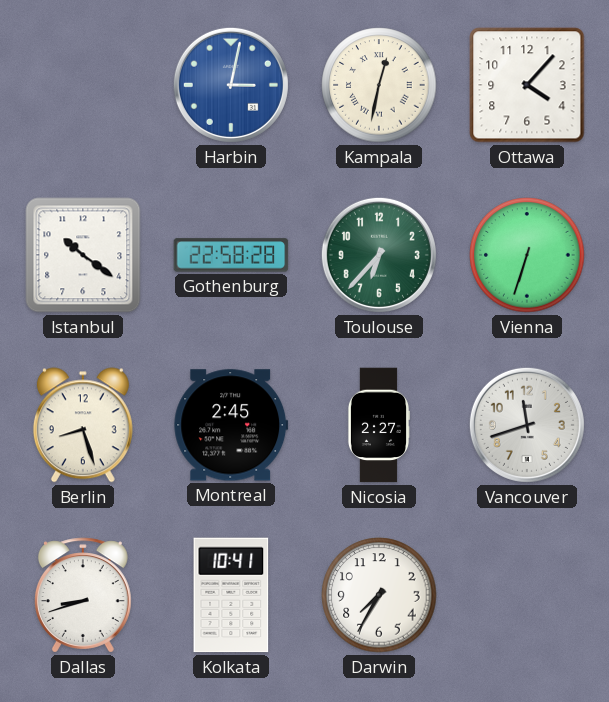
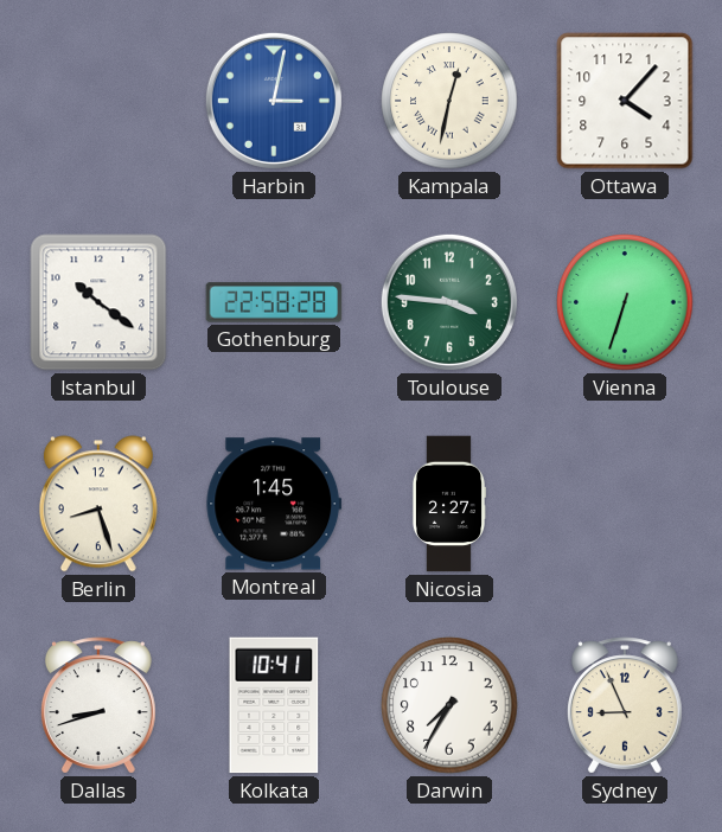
Toulouse: 6:37 -> 3:46
Montreal: 2:45 -> 1:45
Vancouver: 11:42 -> none
Sydney: none -> 8:56
